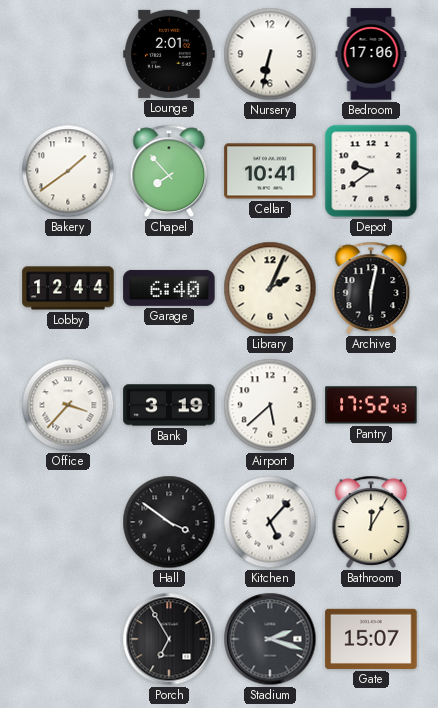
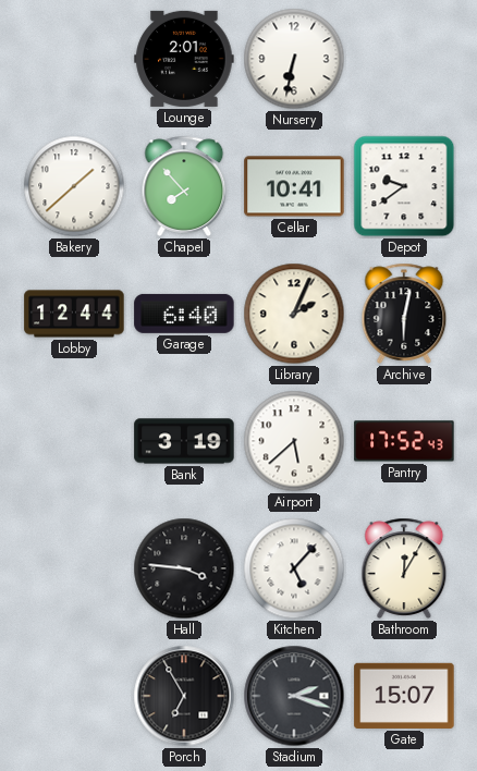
Bedroom: 17:06 -> none
Bakery: 1:39 -> 1:38
Office: 3:37 -> none
Hall: 3:51 -> 3:46
